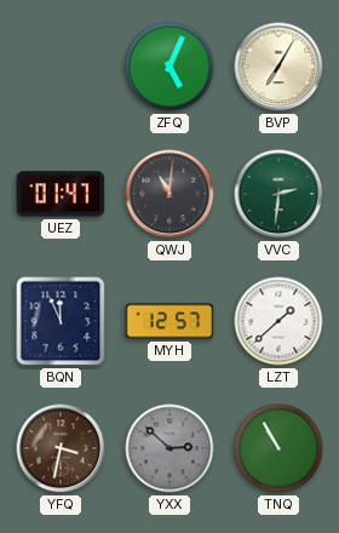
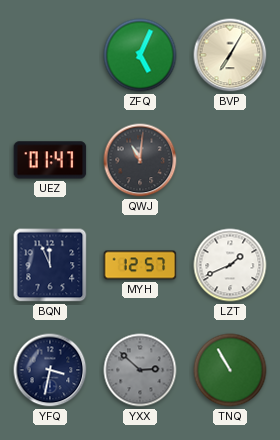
VVC: 2:31 -> none
LZT: 1:38 -> 1:41
YFQ dial: brown -> navy
